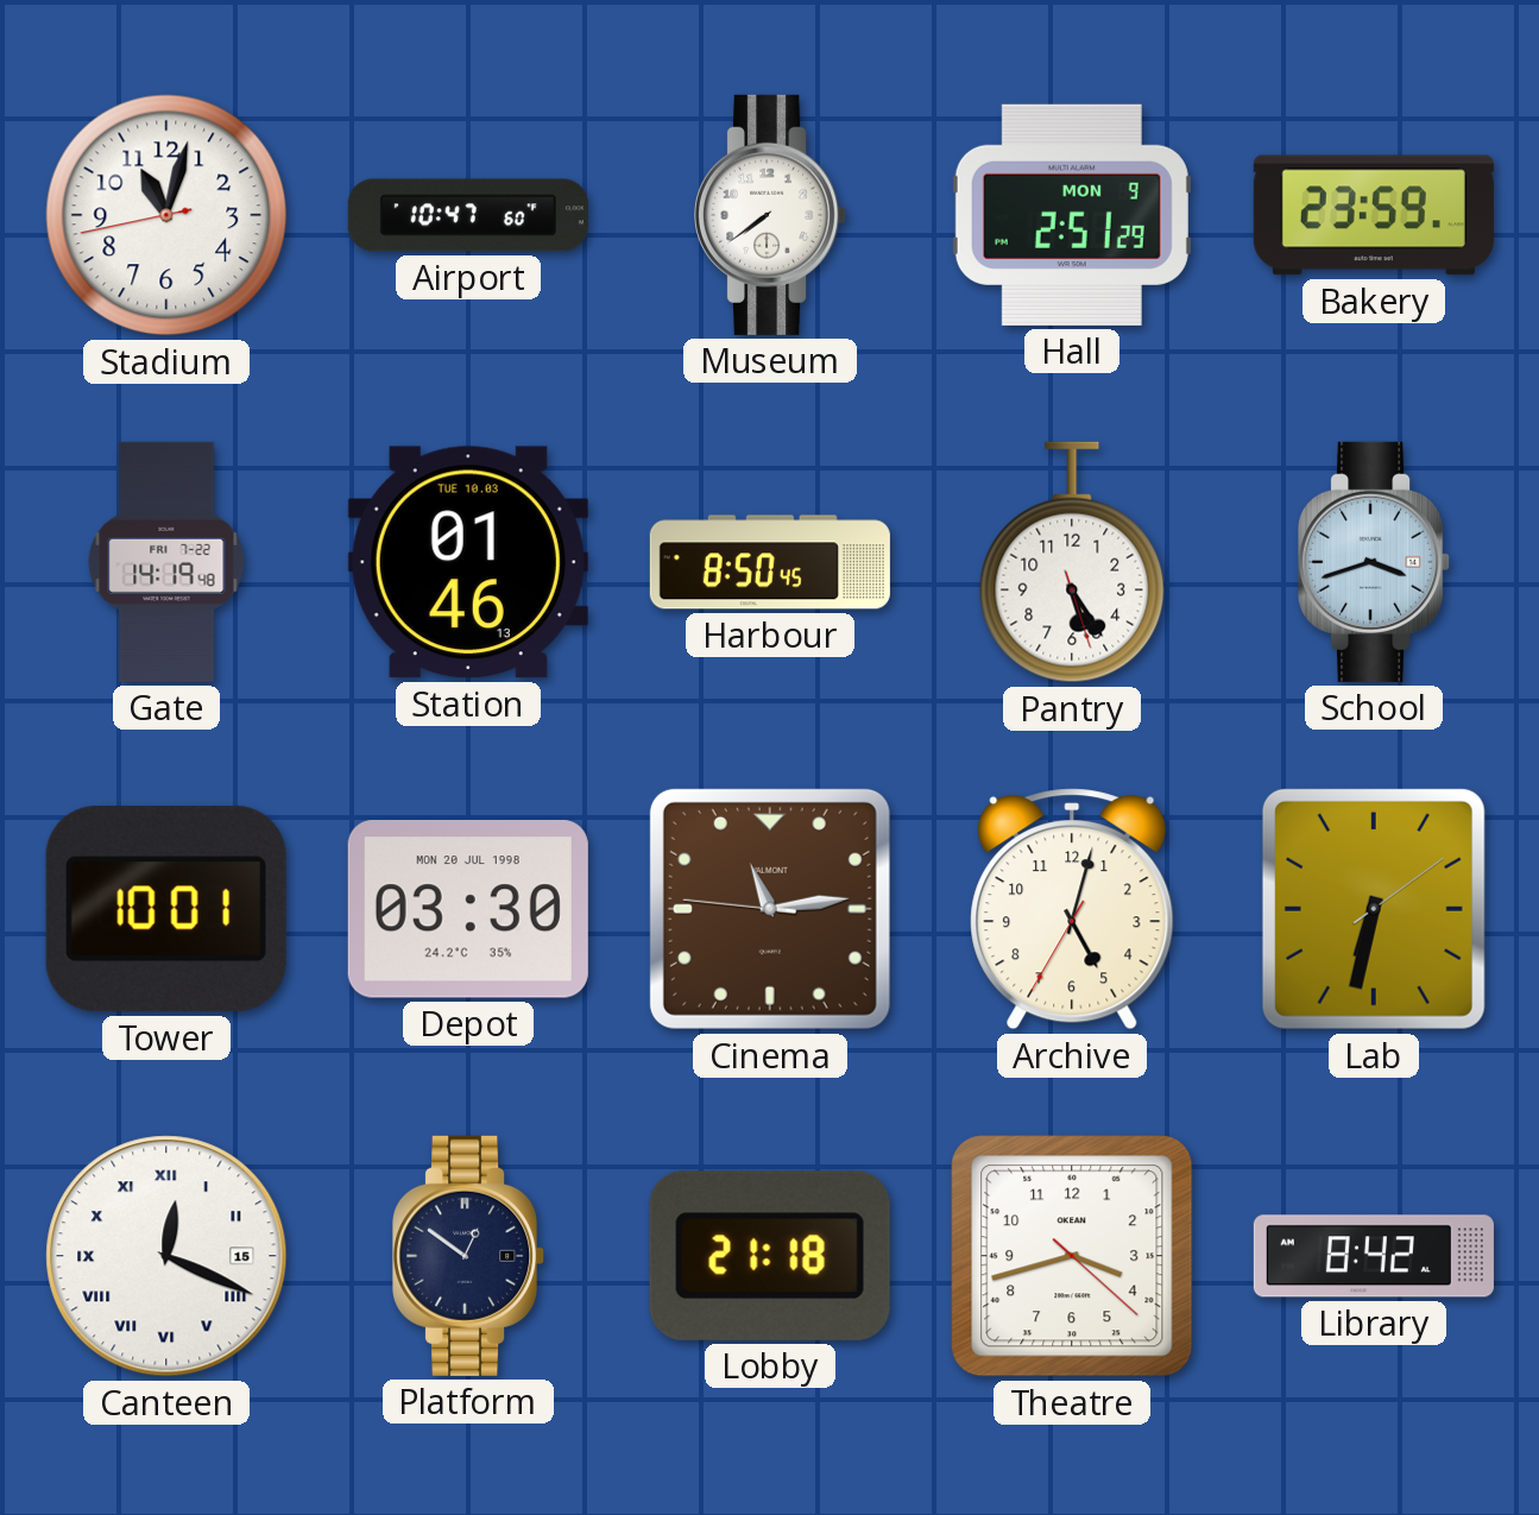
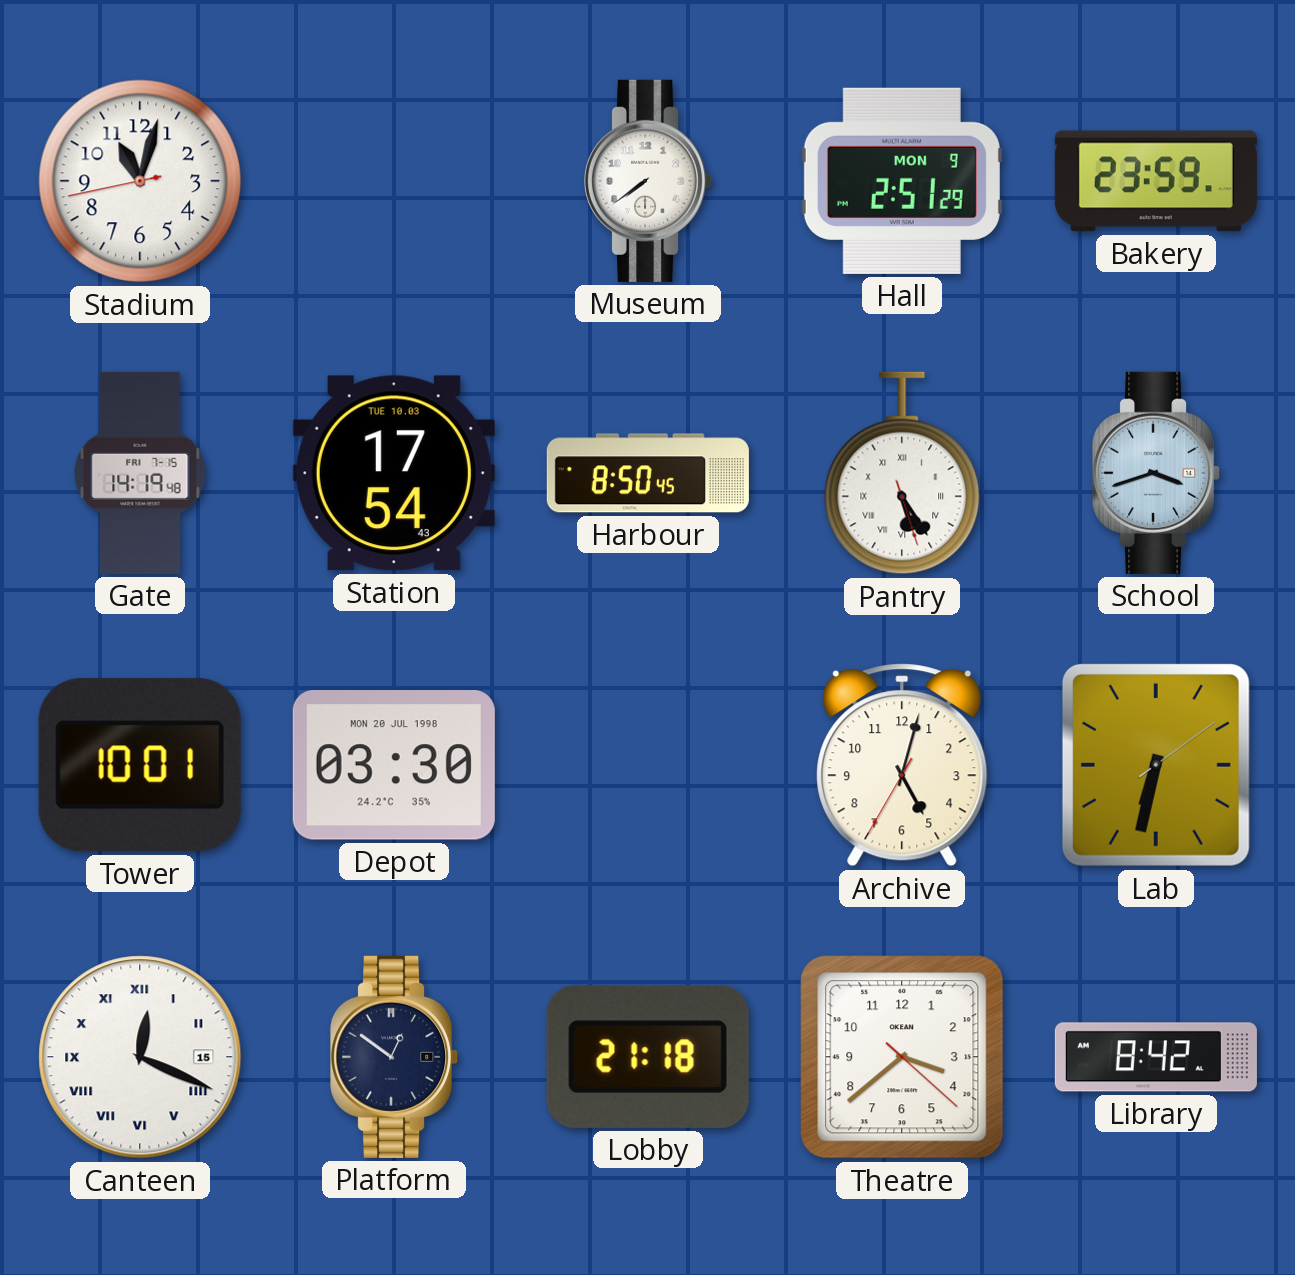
Airport: 10:47 -> none
Gate date: FRI 7-22 -> FRI 7-15
Station: 01:46 -> 17:54
Pantry numerals: Arabic -> Roman
Cinema: 11:13 -> none
Theatre: 3:42 -> 3:38
